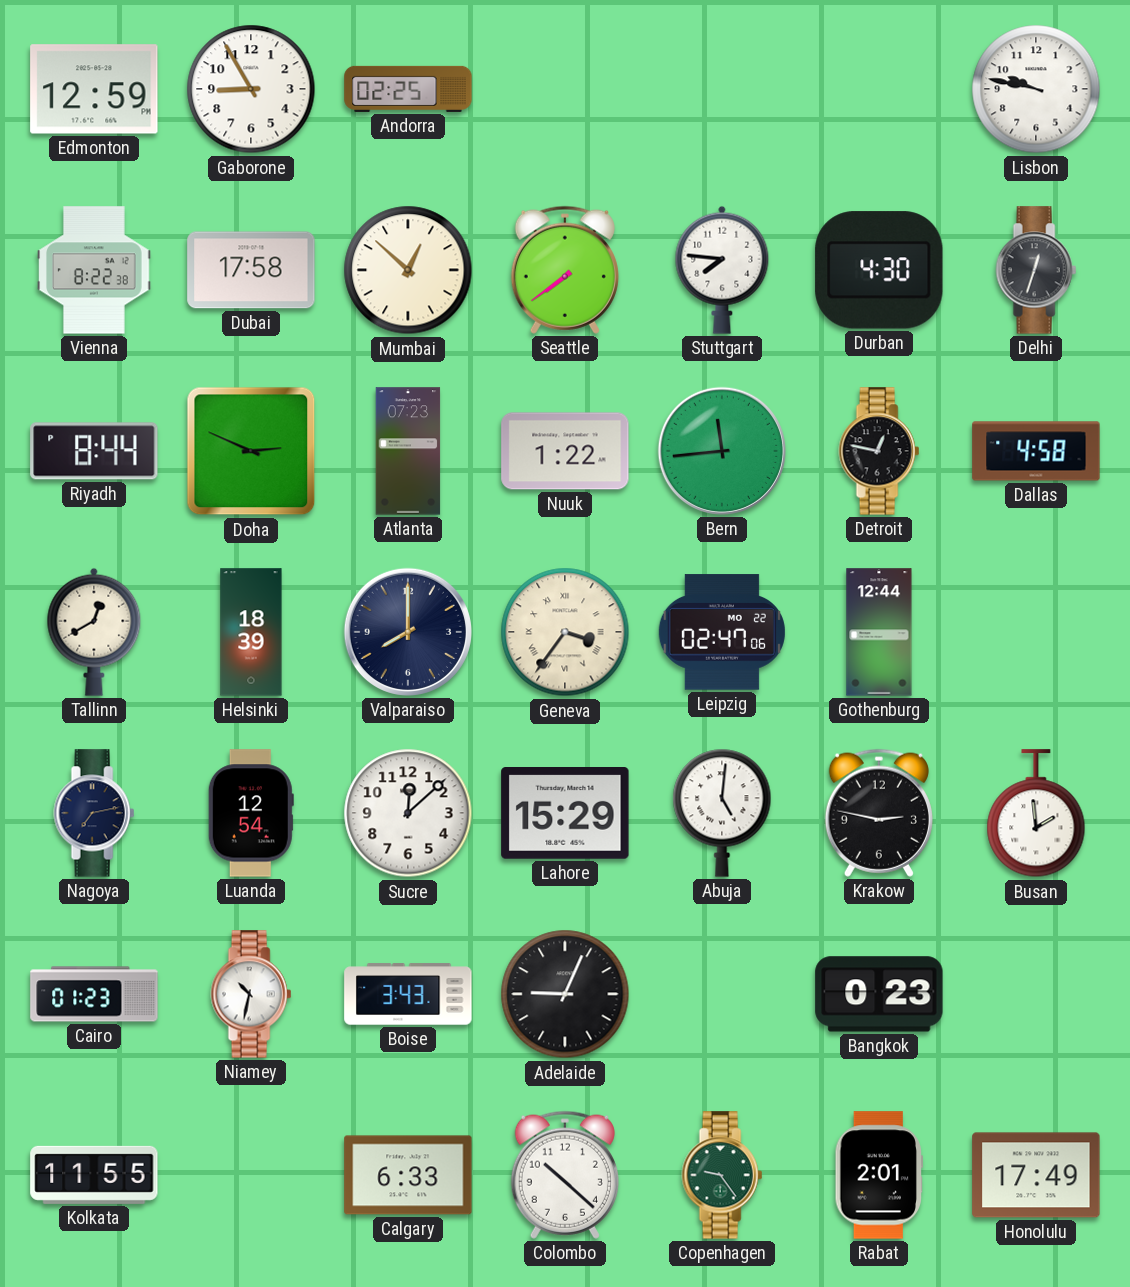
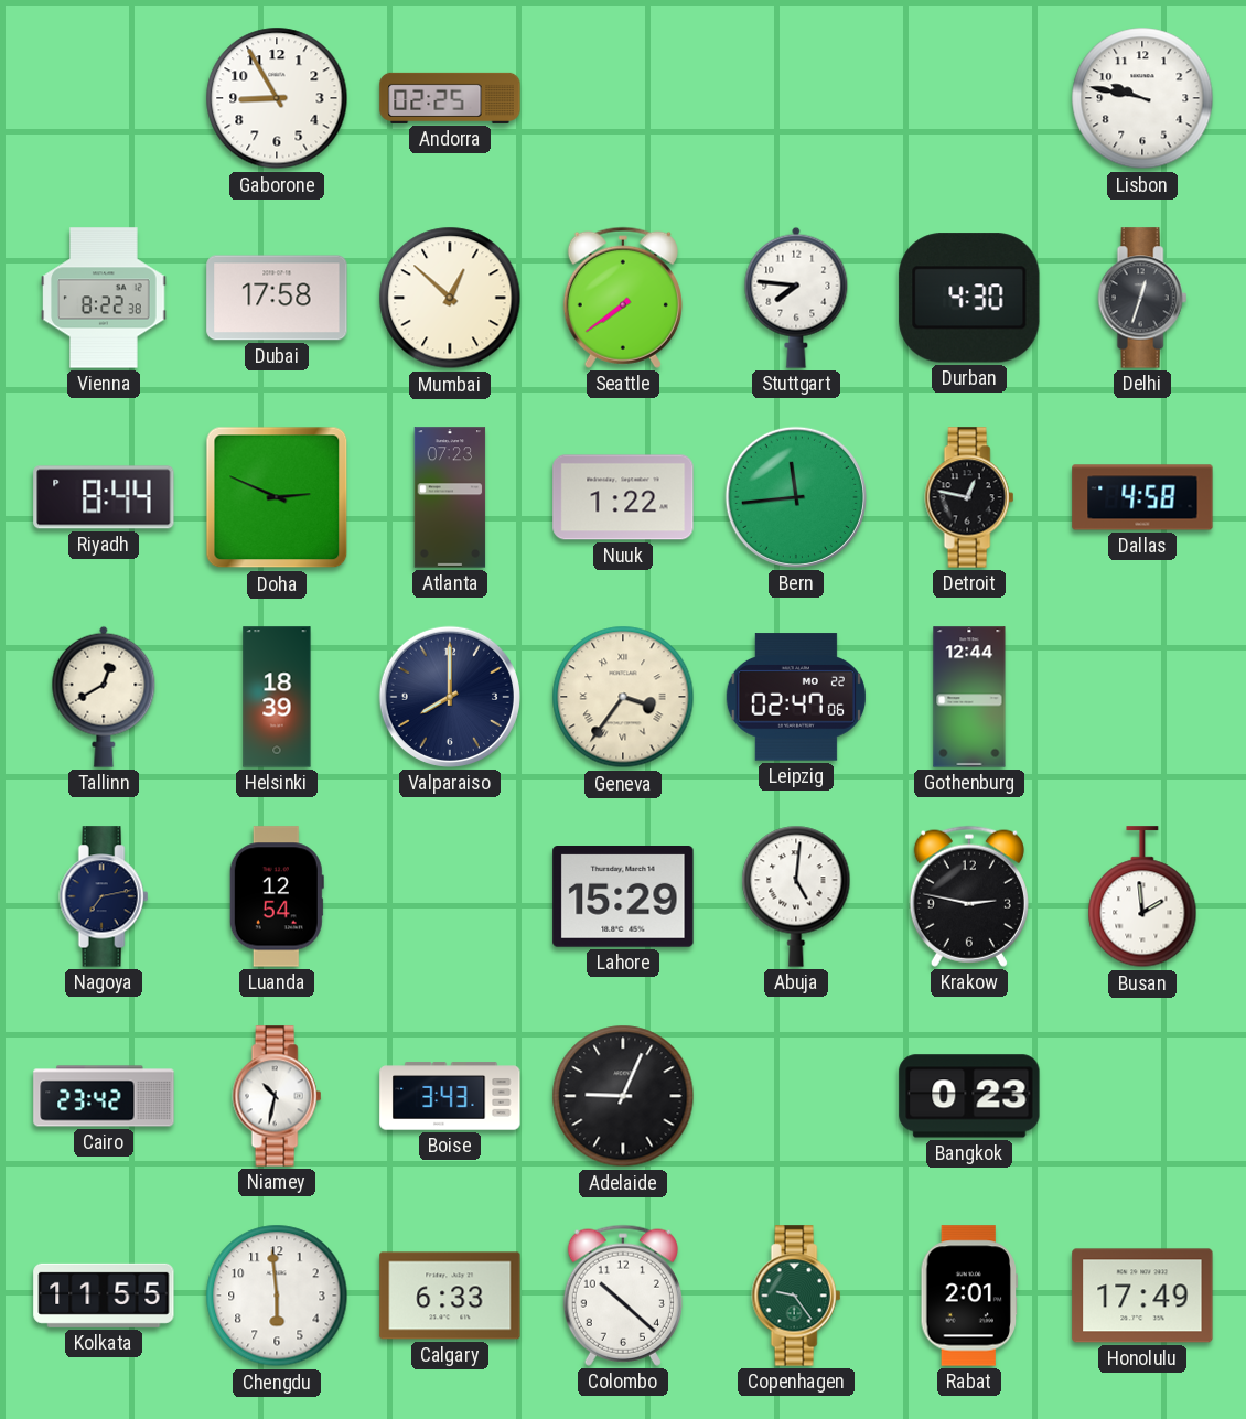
Edmonton: 12:59 -> none
Sucre: 12:08 -> none
Cairo: 01:23 -> 23:42
Chengdu: none -> 5:59
